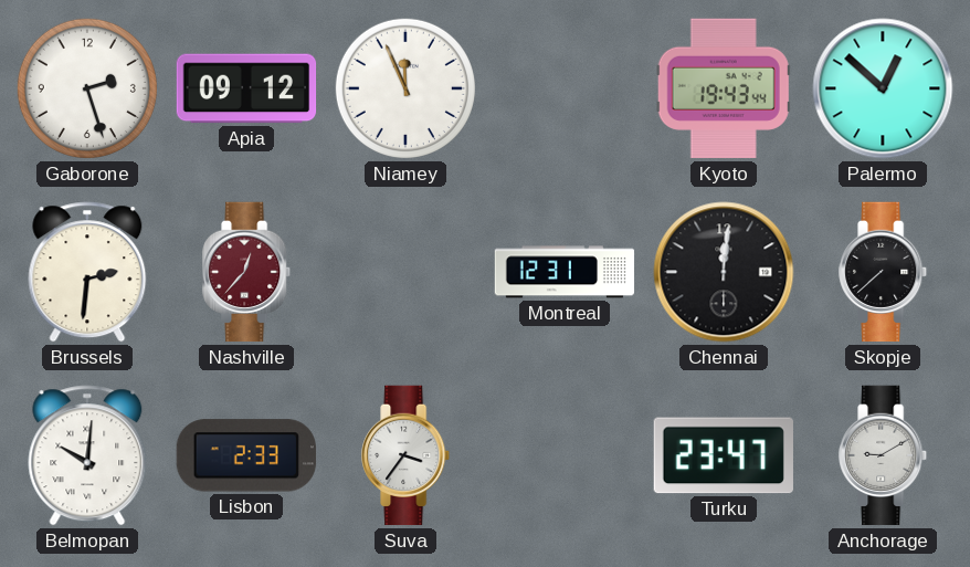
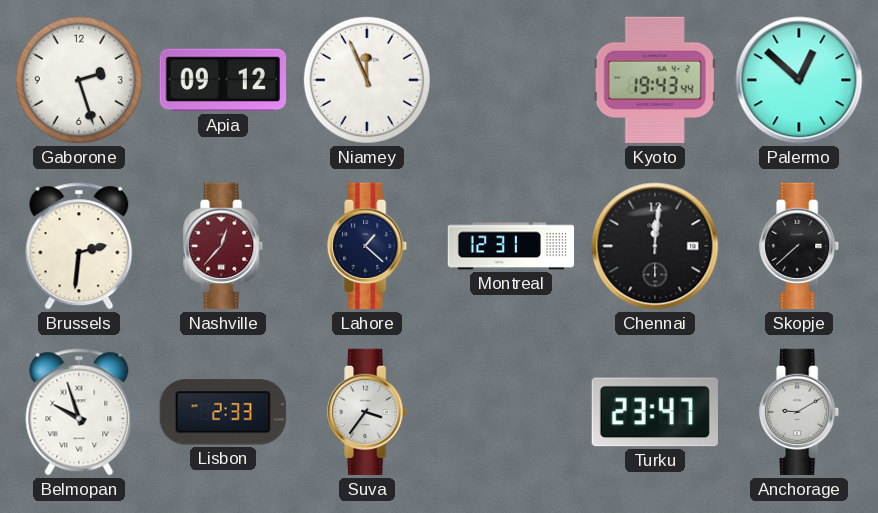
Lahore: none -> 1:22
Belmopan: 10:01 -> 9:57
